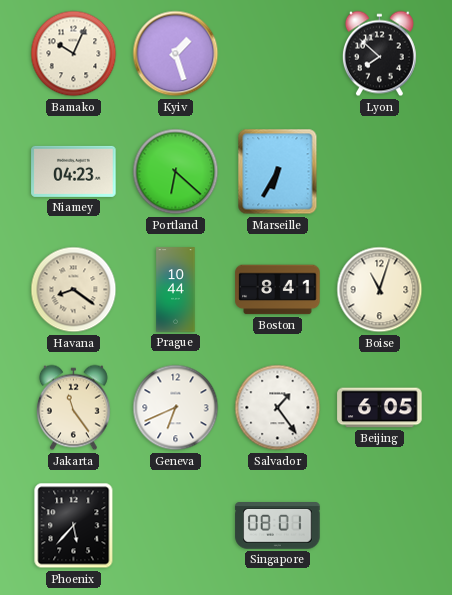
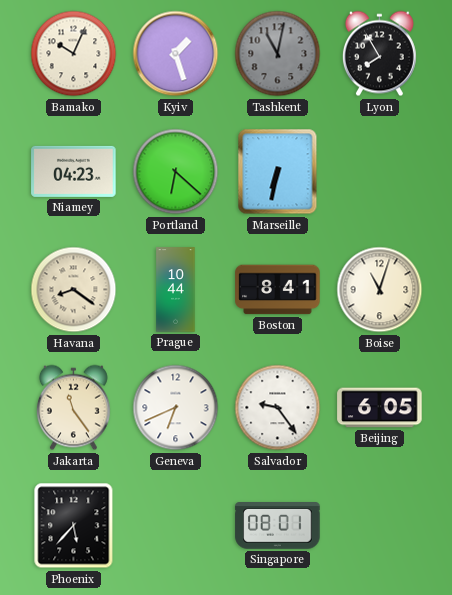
Tashkent: none -> 11:02
Lyon: 7:52 -> 7:55
Marseille: 6:35 -> 6:32
Salvador: 1:24 -> 9:24
